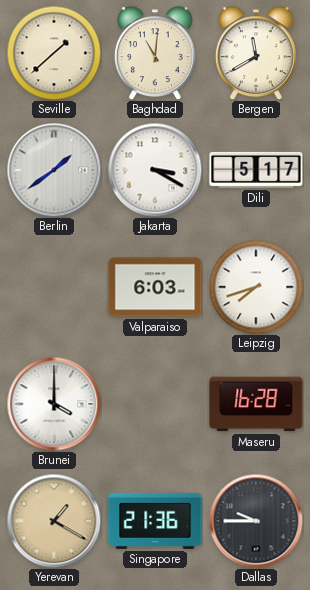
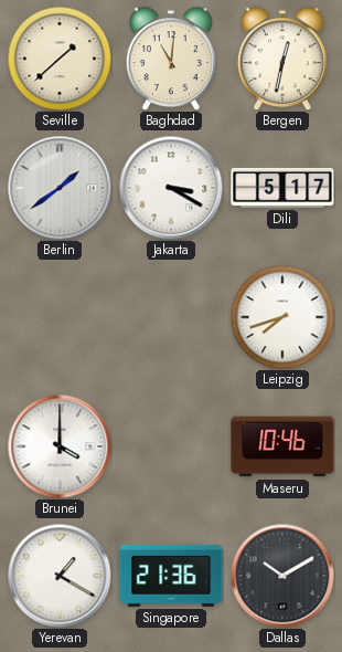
Bergen: 11:40 -> 12:32
Valparaiso: 6:03 -> none
Maseru: 16:28 -> 10:46
Yerevan dial: champagne -> white
Dallas: 9:45 -> 10:10
